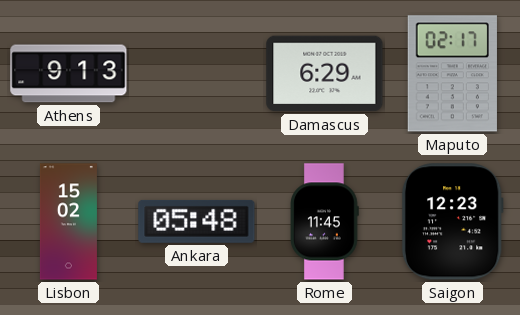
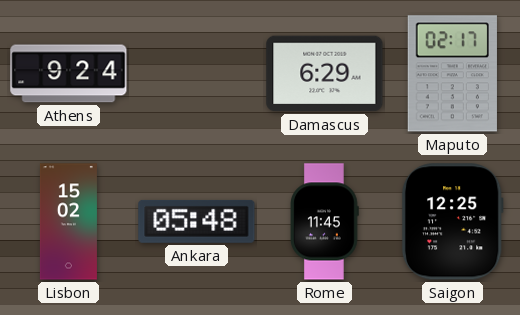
Athens: 9:13 -> 9:24
Saigon: 12:23 -> 12:25
